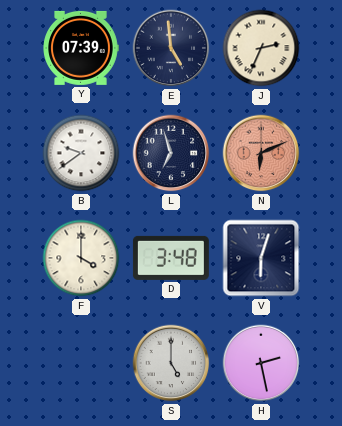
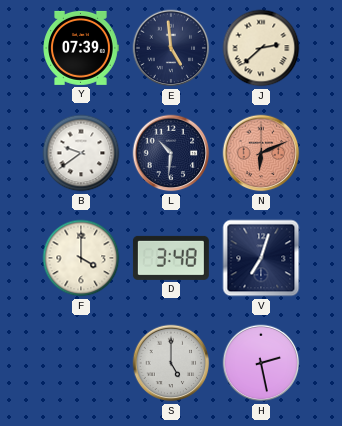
J: 2:34 -> 2:38
L: 6:57 -> 10:31
V: 6:03 -> 7:03
